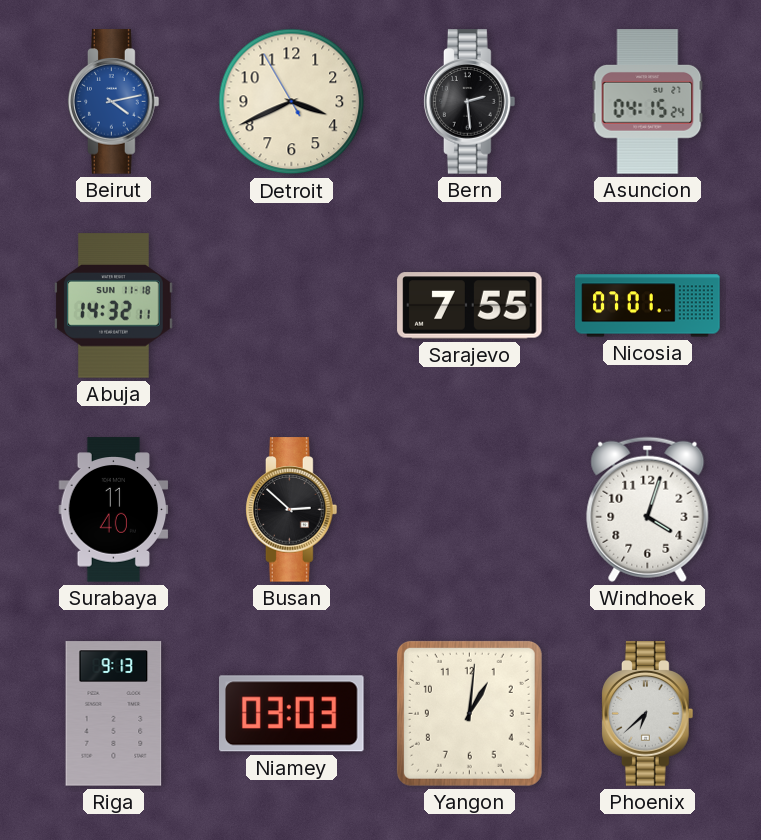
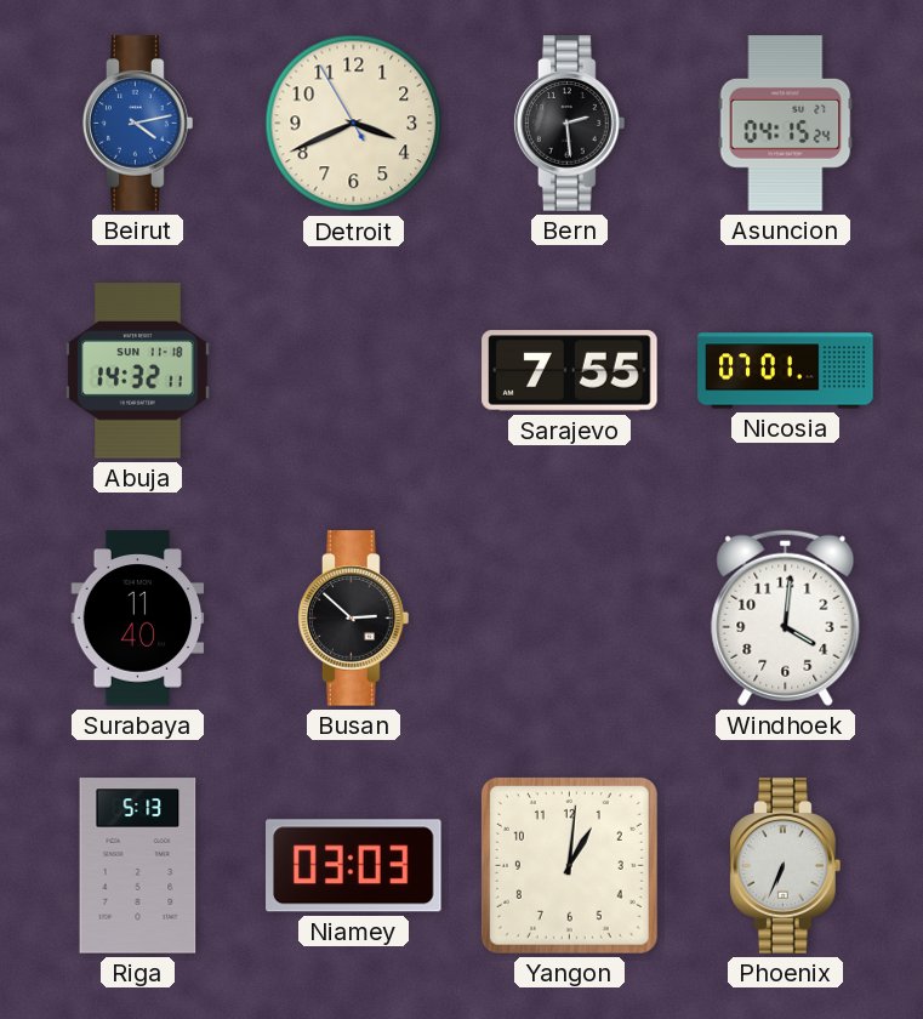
Windhoek: 4:03 -> 4:01
Riga: 9:13 -> 5:13
Phoenix: 6:38 -> 6:34
